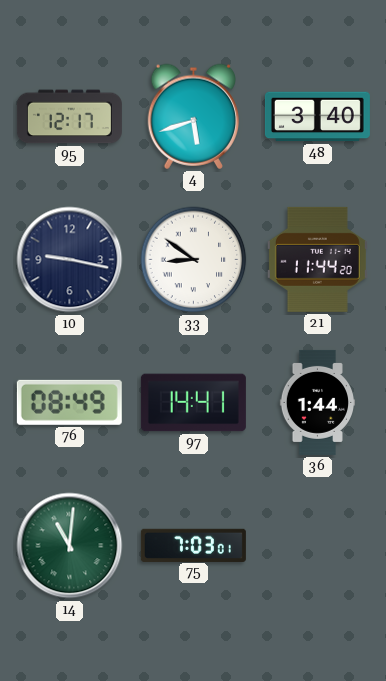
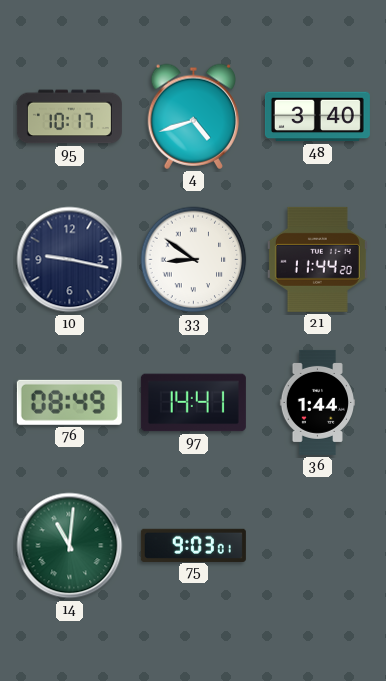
95: 12:17 -> 10:17
4: 5:42 -> 4:42
75: 7:03 -> 9:03
